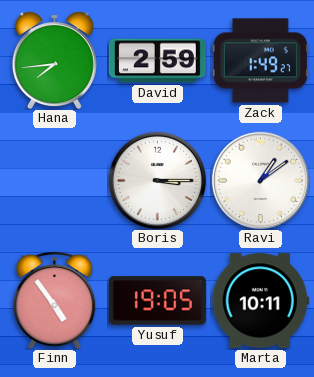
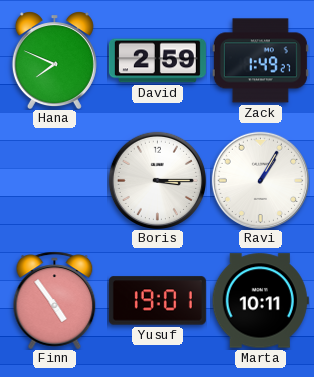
Hana: 7:44 -> 7:49
Ravi: 1:09 -> 1:05
Yusuf: 19:05 -> 19:01
